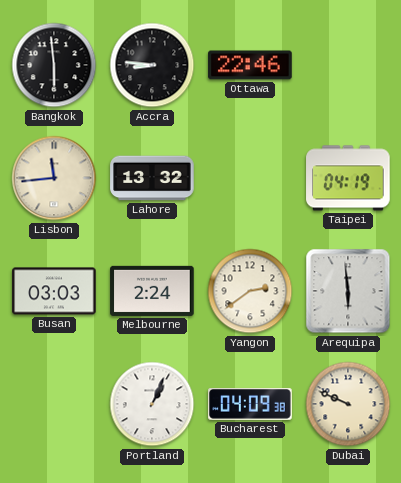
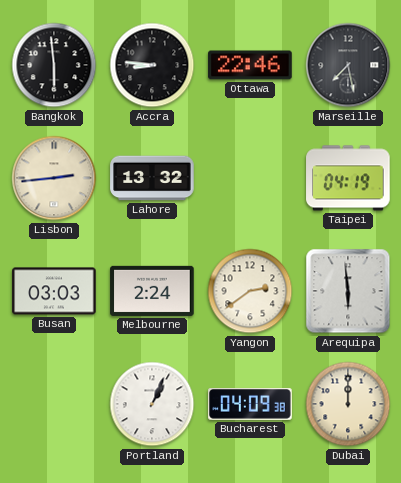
Marseille: none -> 7:28
Lisbon: 11:44 -> 2:44
Dubai: 9:49 -> 12:00
